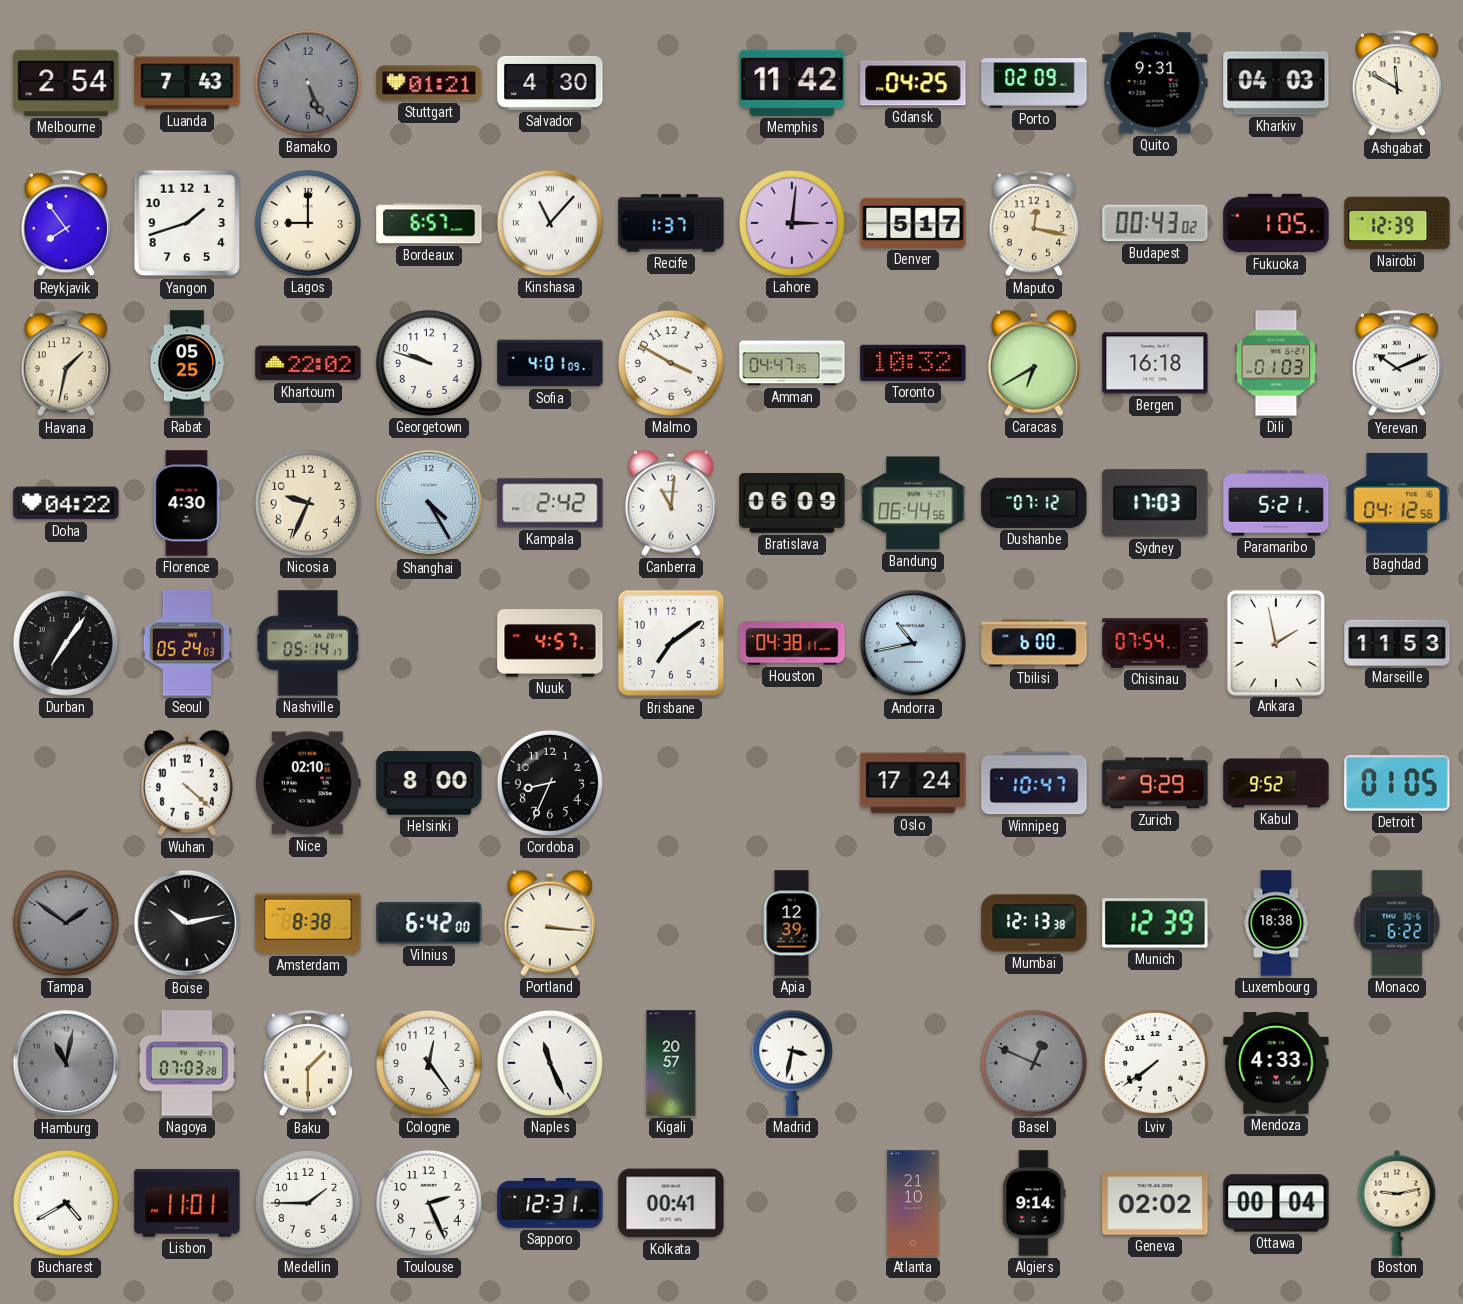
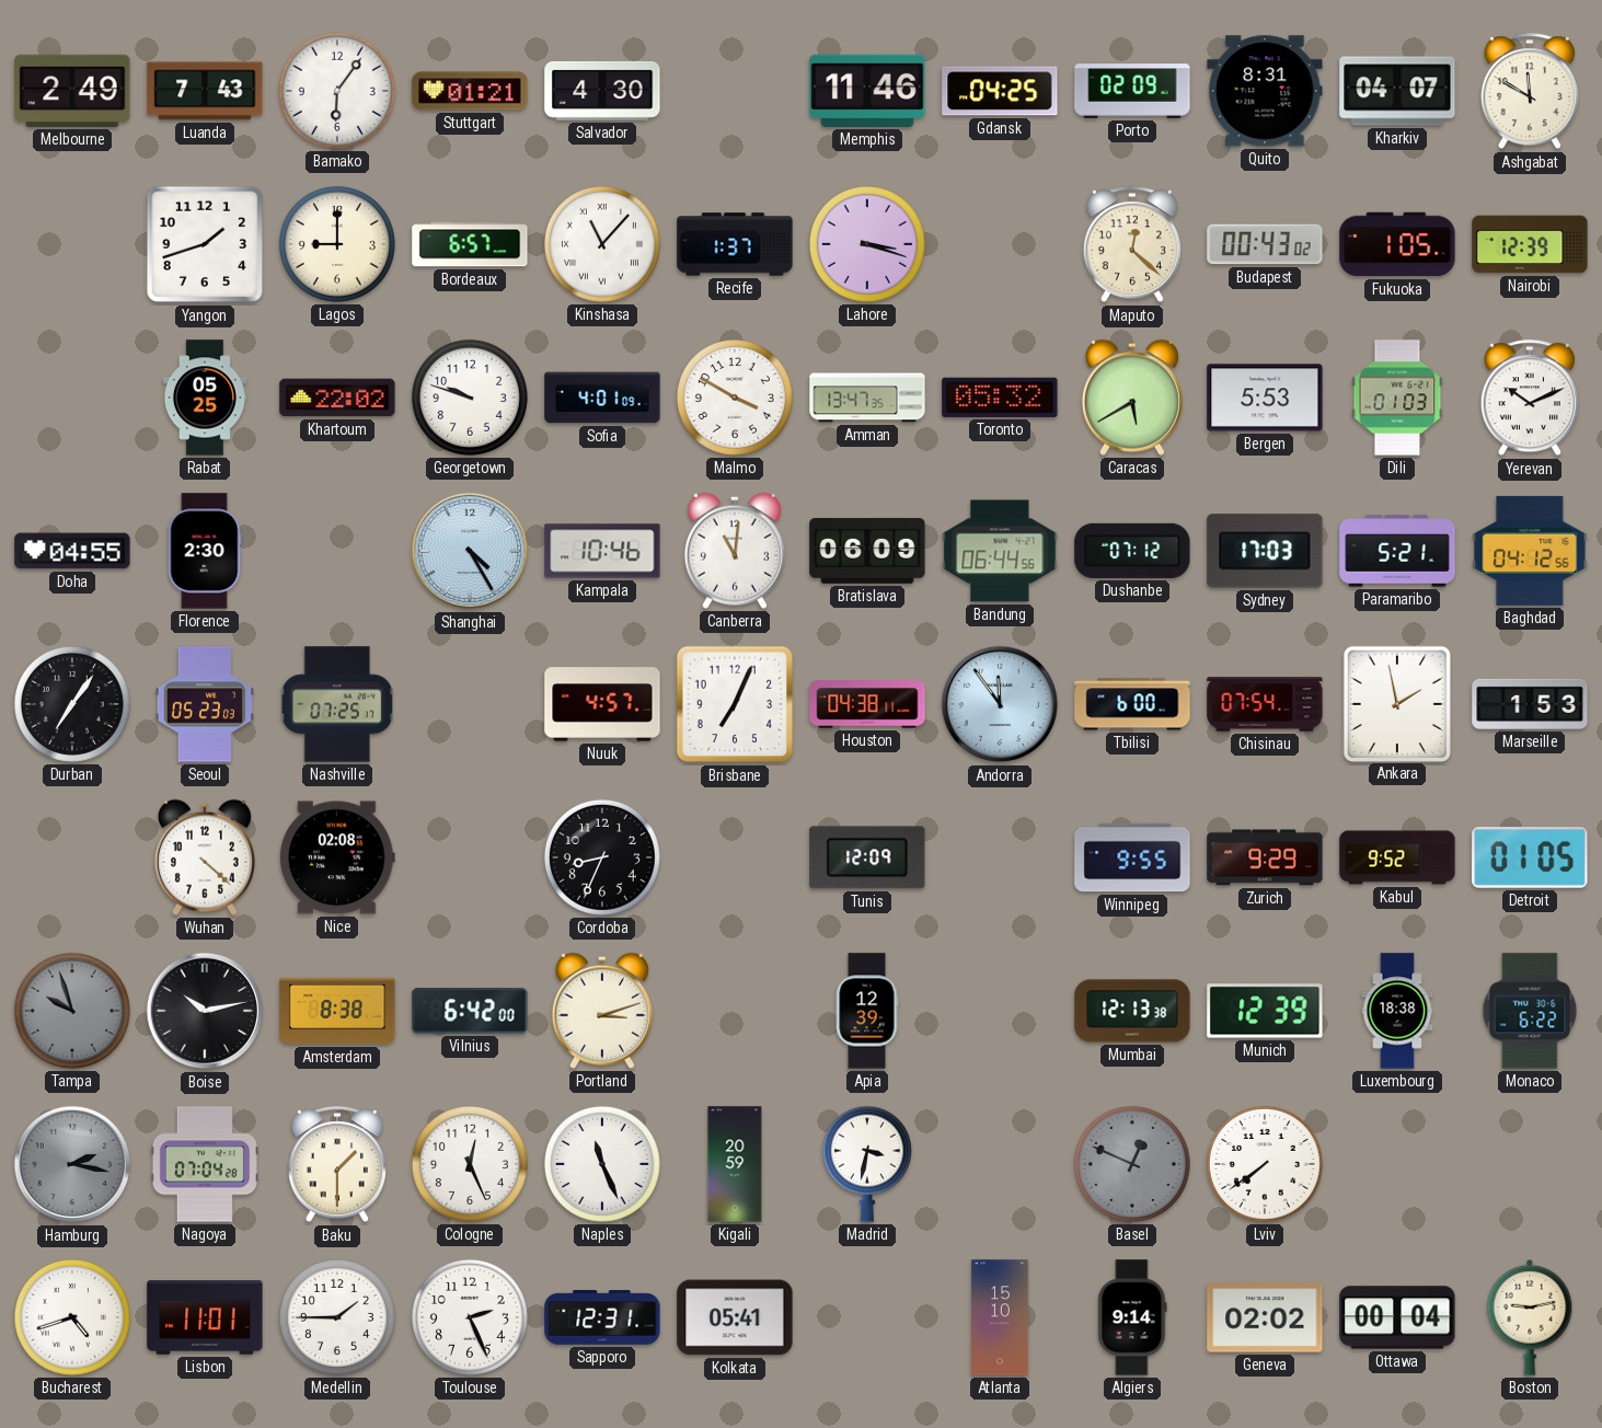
Melbourne: 2:54 -> 2:49
Bamako: 5:26 -> 6:06
Bamako dial: grey -> white
Memphis: 11:42 -> 11:46
Quito: 9:31 -> 8:31
Kharkiv: 04:03 -> 04:07
Reykjavik: 7:54 -> none
Lahore: 3:01 -> 3:18
Denver: 5:17 -> none
Maputo: 12:17 -> 12:22
Havana: 1:32 -> none
Amman: 04:47 -> 13:47
Toronto: 10:32 -> 05:32
Caracas: 6:40 -> 5:40
Bergen: 16:18 -> 5:53
Doha: 04:22 -> 04:55
Florence: 4:30 -> 2:30
Nicosia: 9:34 -> none
Kampala: 2:42 -> 10:46
Seoul: 05:24 -> 05:23
Nashville: 05:14 -> 07:25
Brisbane: 7:09 -> 7:04
Andorra: 10:43 -> 11:54
Marseille: 11:53 -> 1:53
Nice: 02:10 -> 02:08
Helsinki: 8:00 -> none
Tunis: none -> 12:09
Oslo: 17:24 -> none
Winnipeg: 10:47 -> 9:55
Tampa: 1:51 -> 9:57
Portland: 3:16 -> 3:12
Hamburg: 11:02 -> 2:17
Nagoya: 07:03 -> 07:04
Cologne: 12:24 -> 12:26
Kigali: 20:57 -> 20:59
Mendoza: 4:33 -> none
Bucharest: 4:40 -> 4:42
Kolkata: 00:41 -> 05:41
Atlanta: 21:10 -> 15:10
